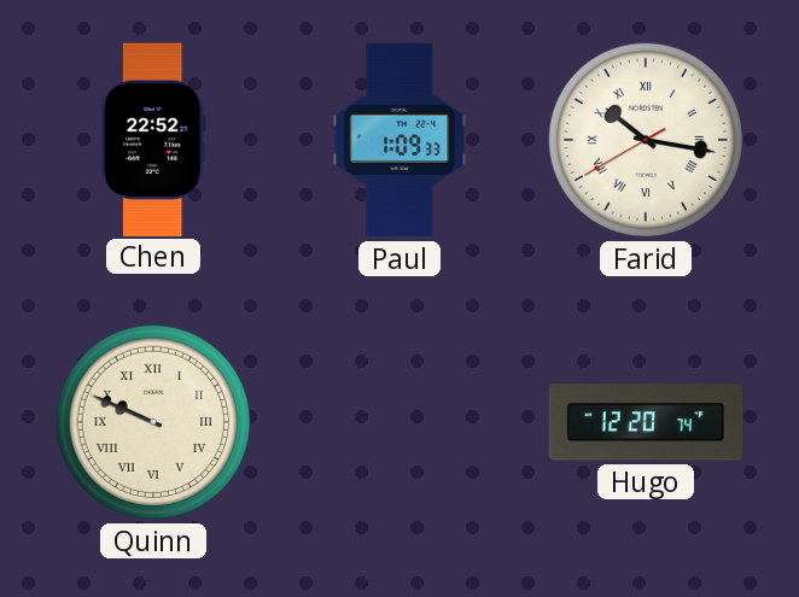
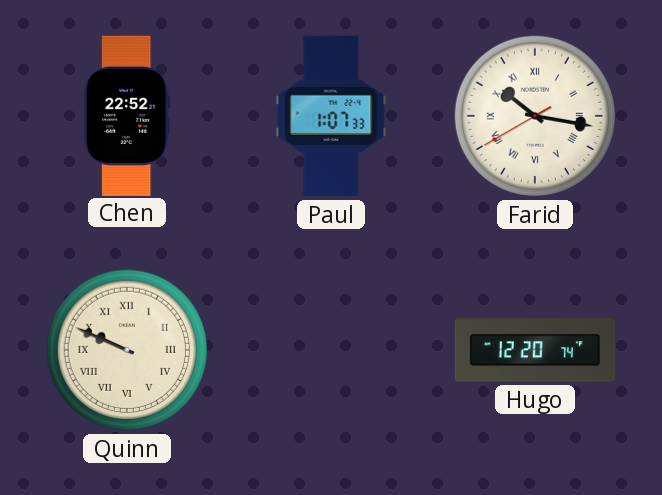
Paul: 1:09 -> 1:07
